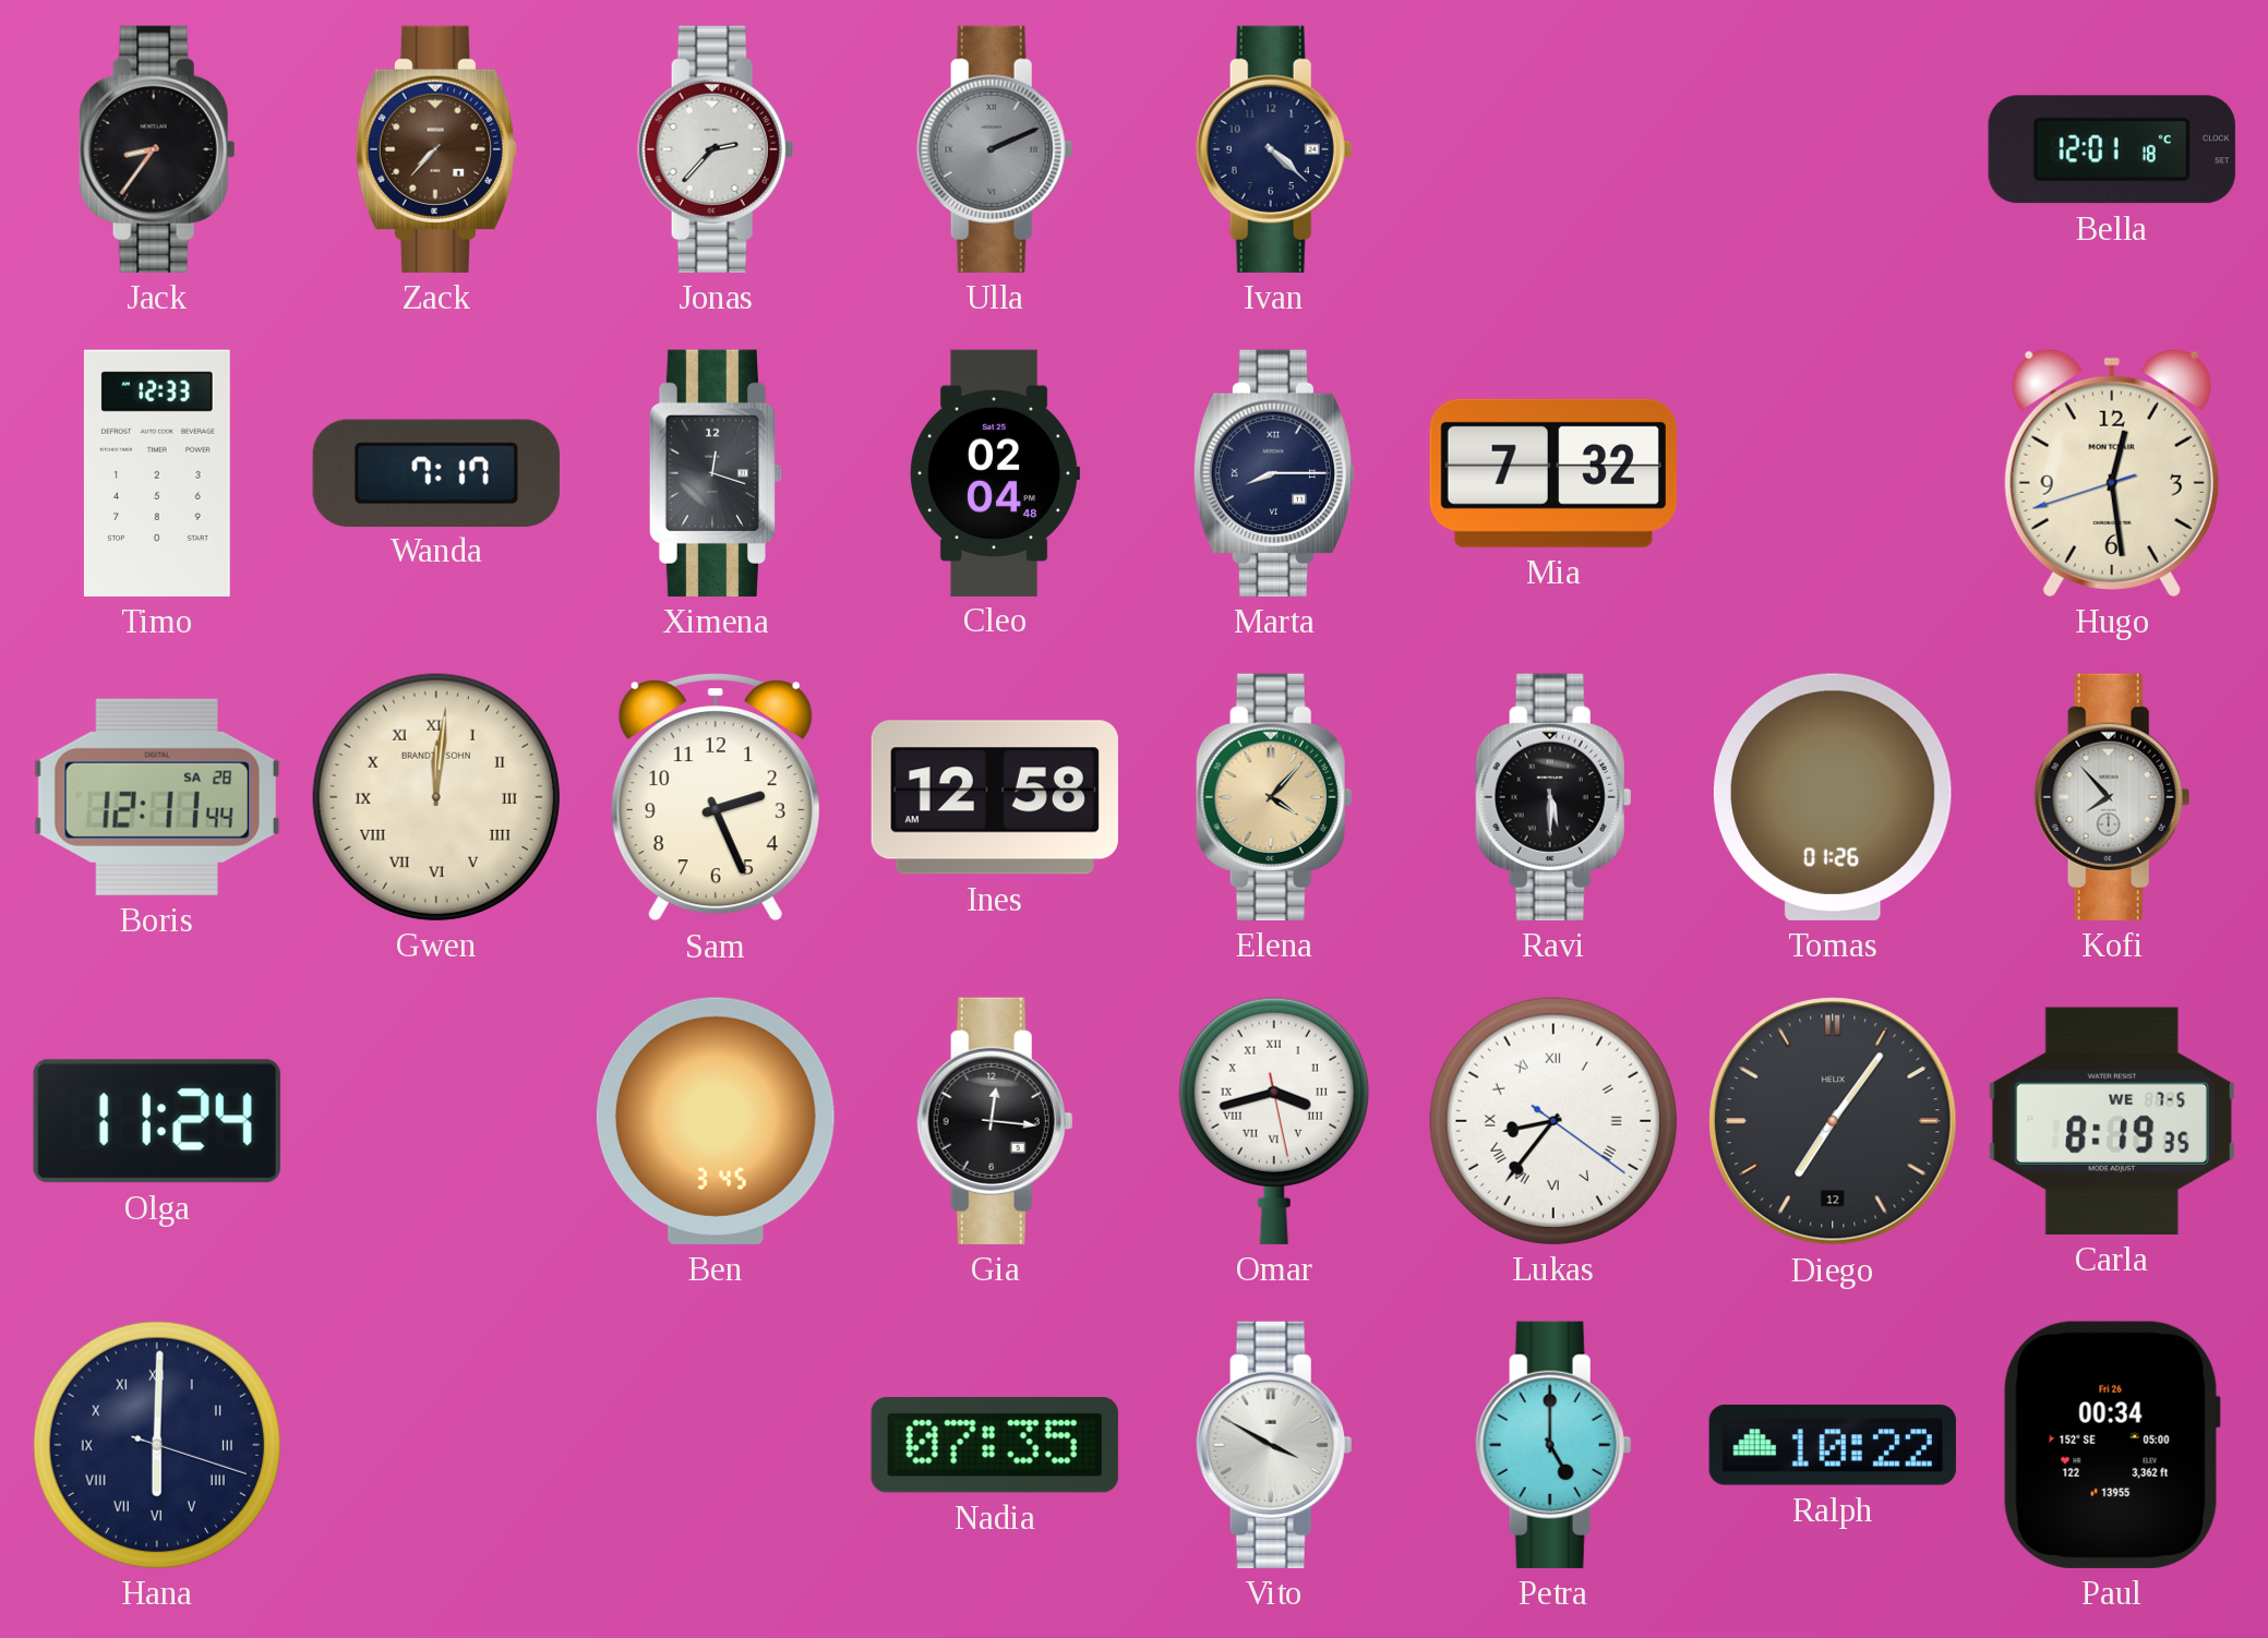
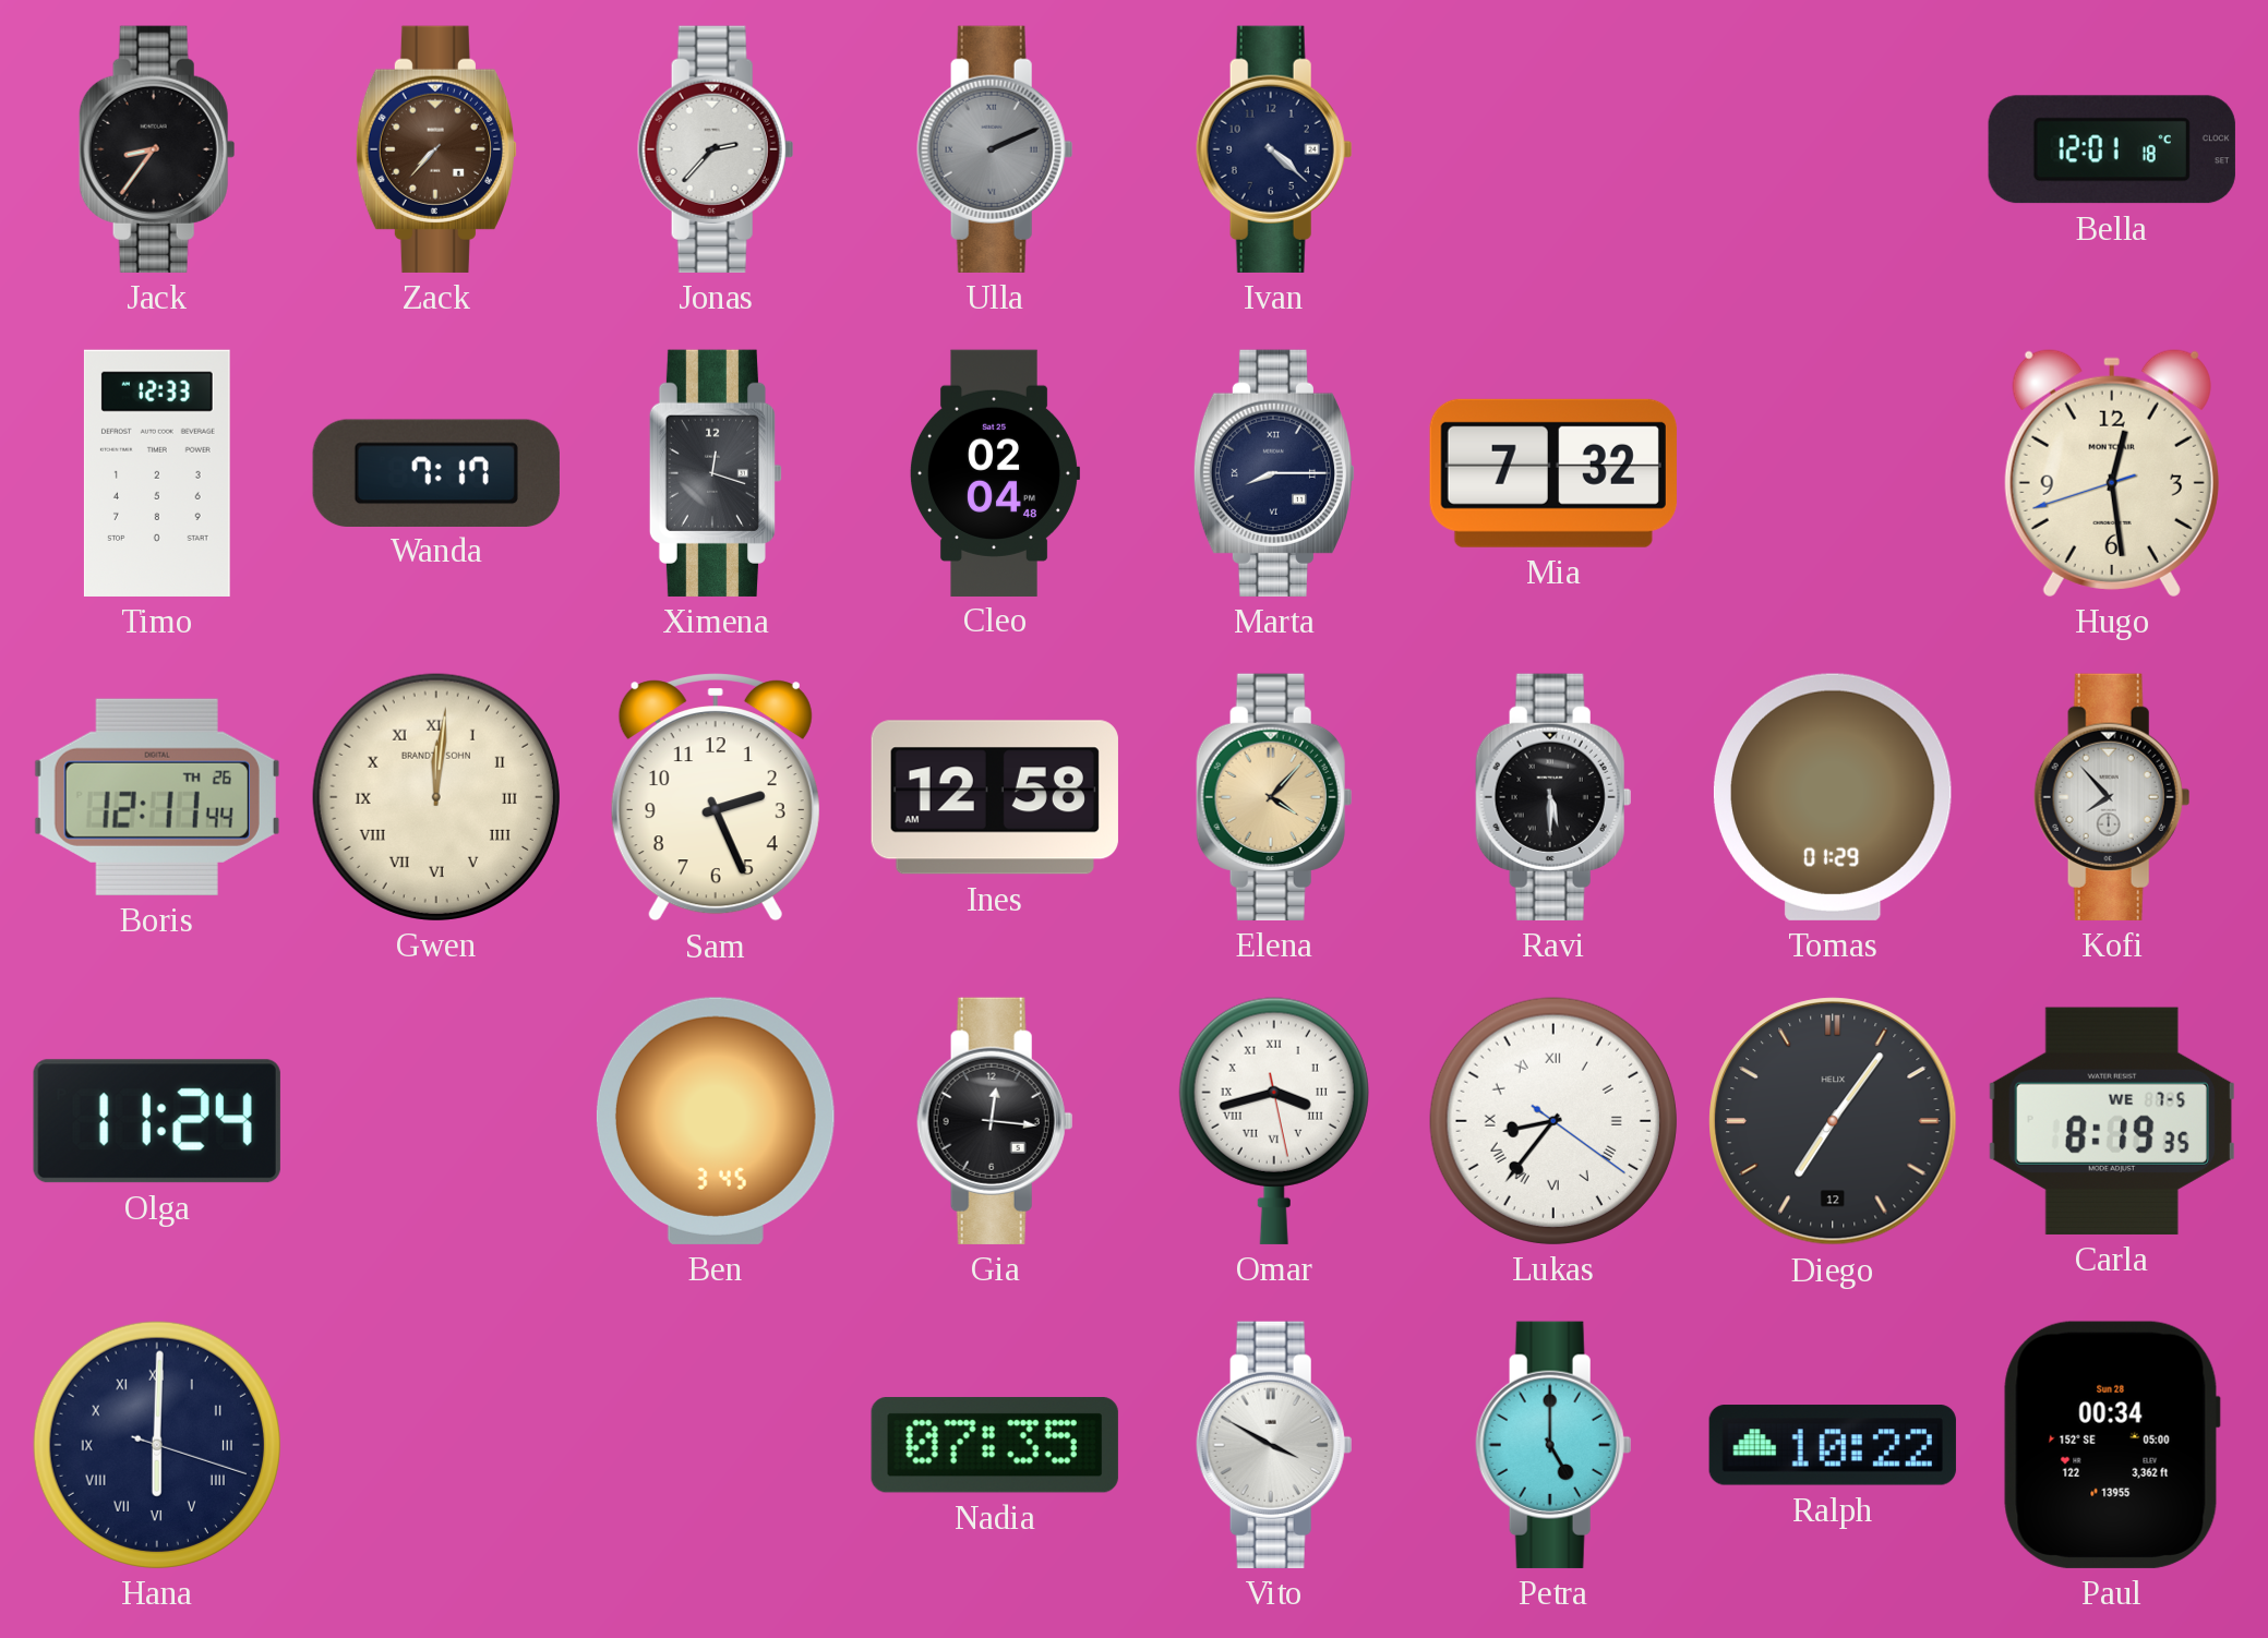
Boris date: SA 28 -> TH 26
Tomas: 01:26 -> 01:29
Paul date: Fri 26 -> Sun 28
